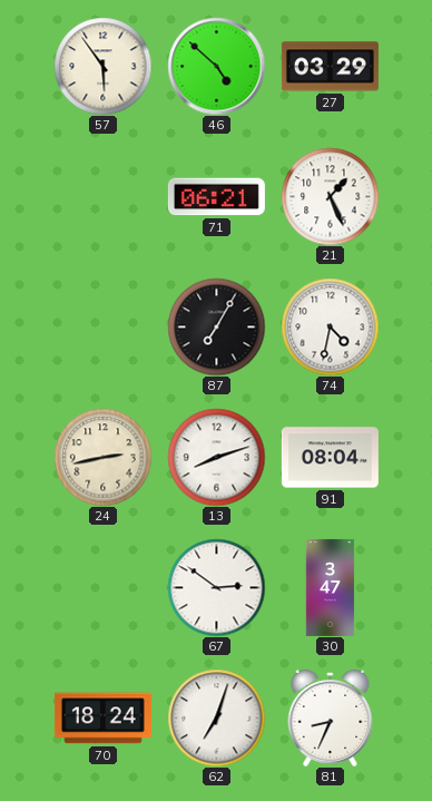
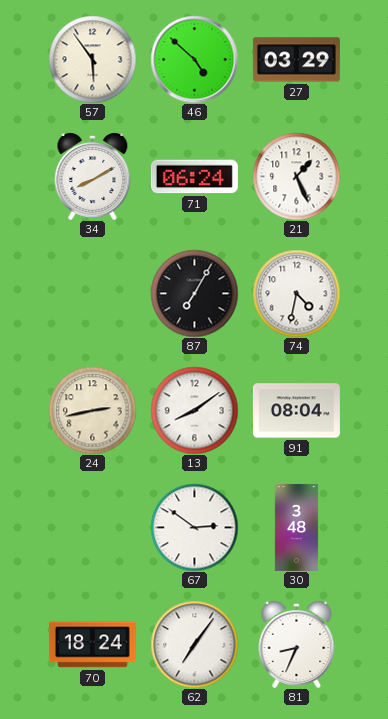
34: none -> 8:10
71: 06:21 -> 06:24
13: 8:12 -> 8:09
30: 3:47 -> 3:48
62: 7:03 -> 7:06
